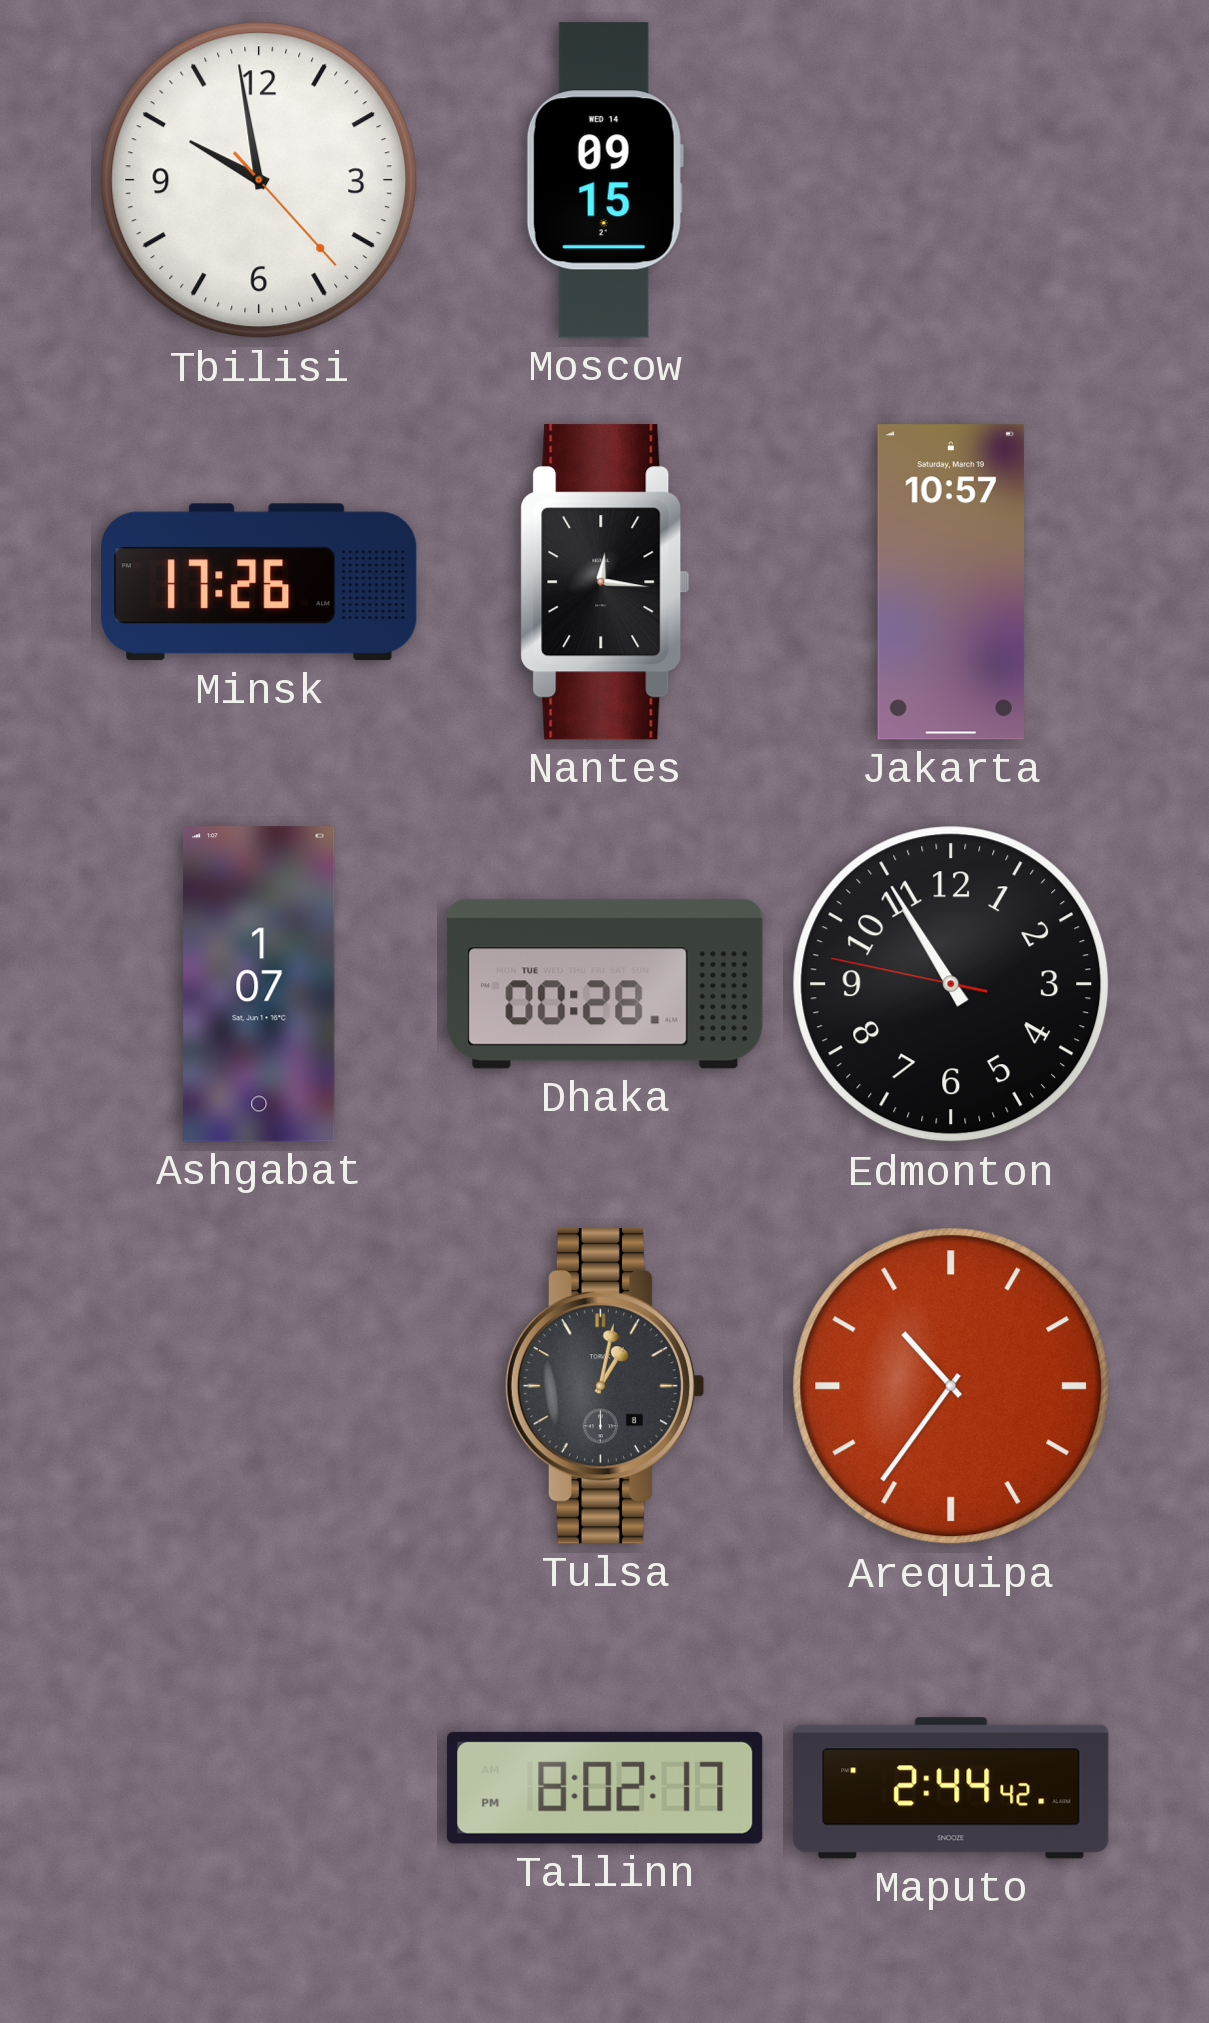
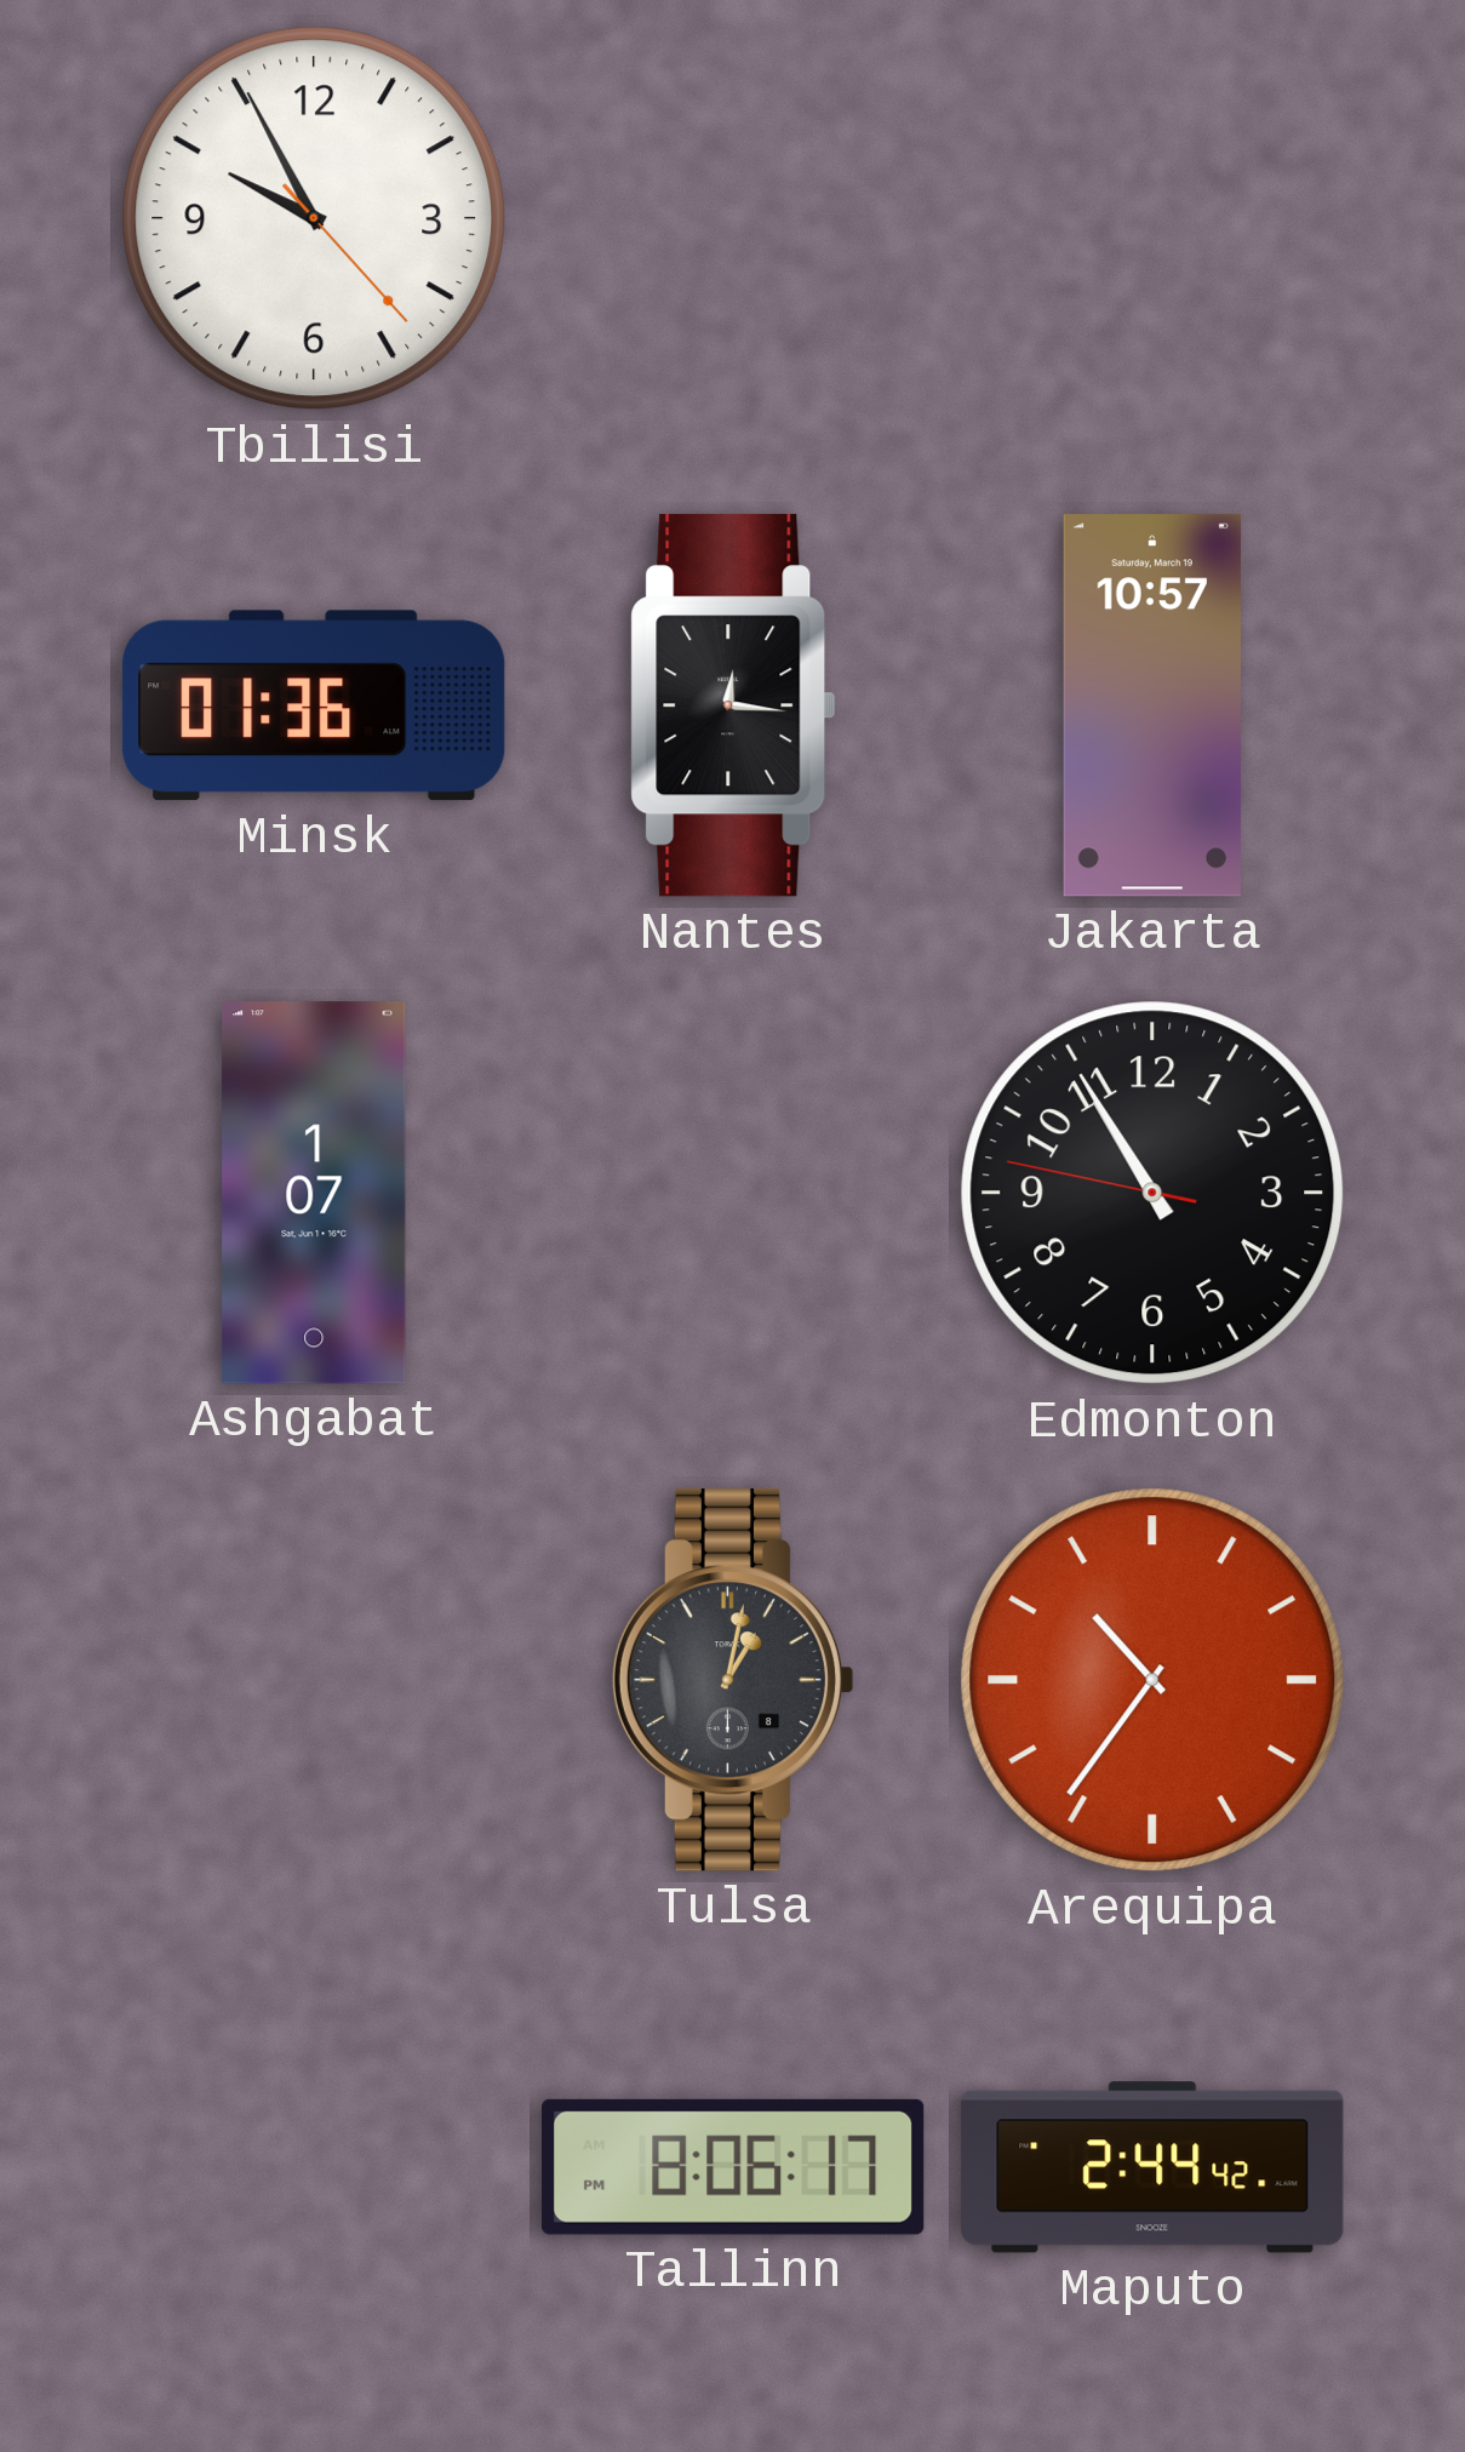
Tbilisi: 9:58 -> 9:55
Moscow: 09:15 -> none
Minsk: 17:26 -> 01:36
Dhaka: 00:28 -> none
Tallinn: 8:02 -> 8:06
